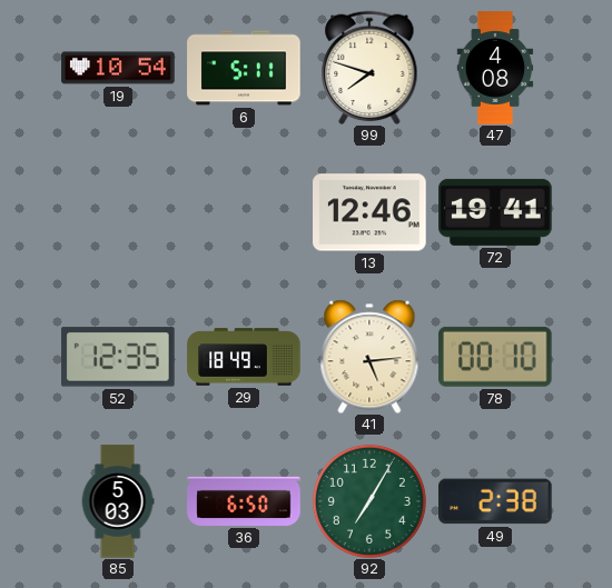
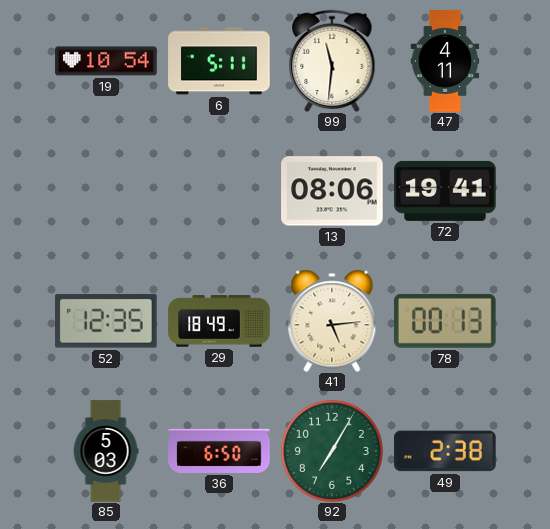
99: 7:48 -> 11:31
47: 4:08 -> 4:11
13: 12:46 -> 08:06
78: 00:10 -> 00:13
